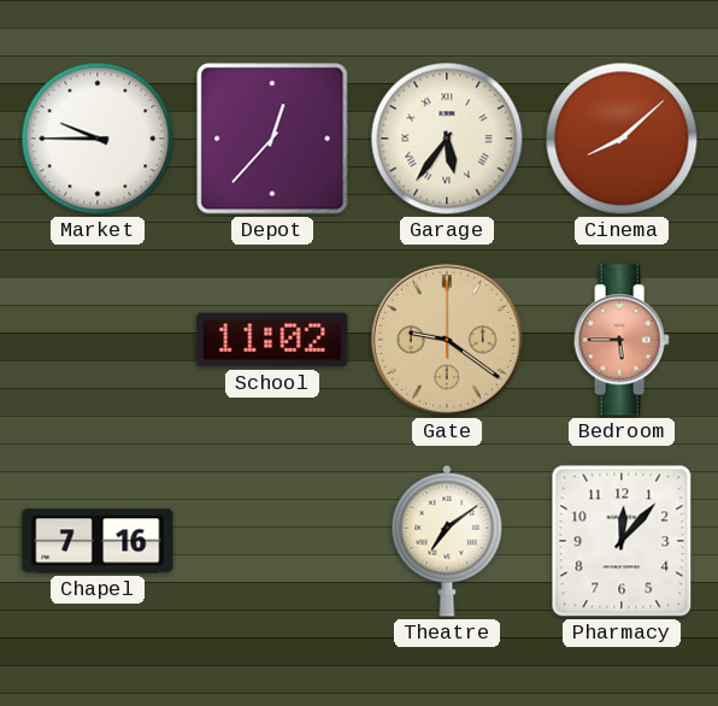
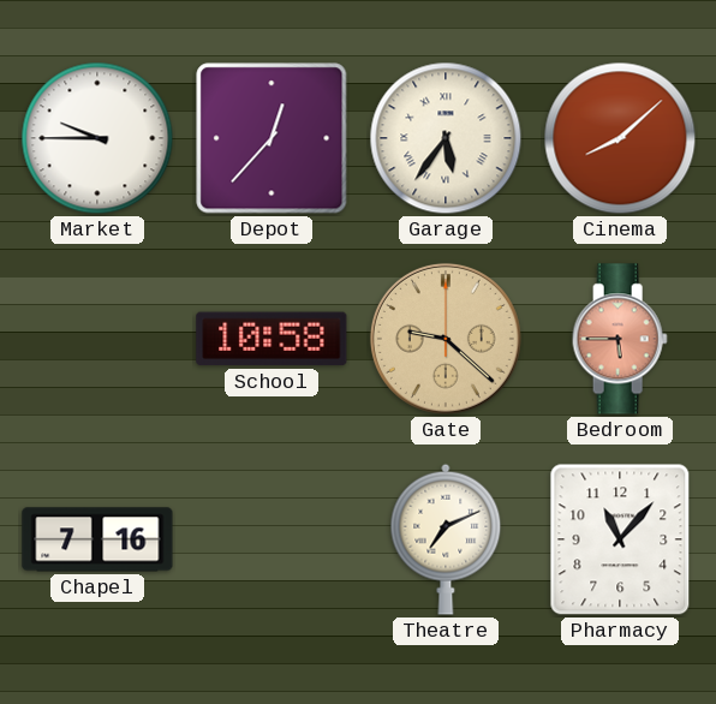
School: 11:02 -> 10:58
Gate: 9:21 -> 9:22
Theatre: 7:09 -> 7:11
Pharmacy: 12:07 -> 11:07
